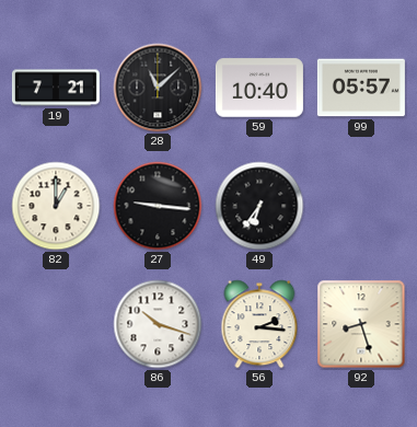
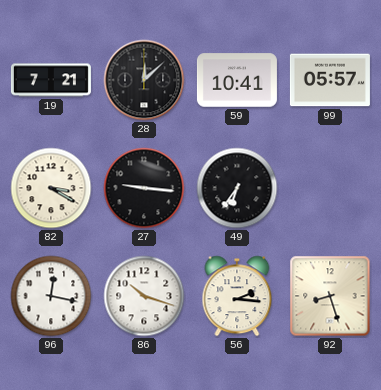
28: 11:08 -> 12:08
59: 10:40 -> 10:41
82: 1:00 -> 3:20
96: none -> 12:17
